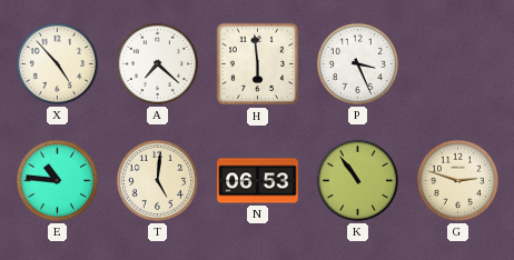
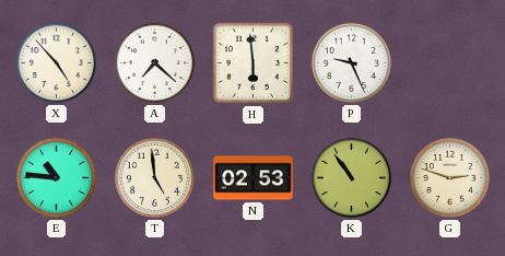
P: 3:26 -> 9:26
T: 5:01 -> 4:59
N: 06:53 -> 02:53
